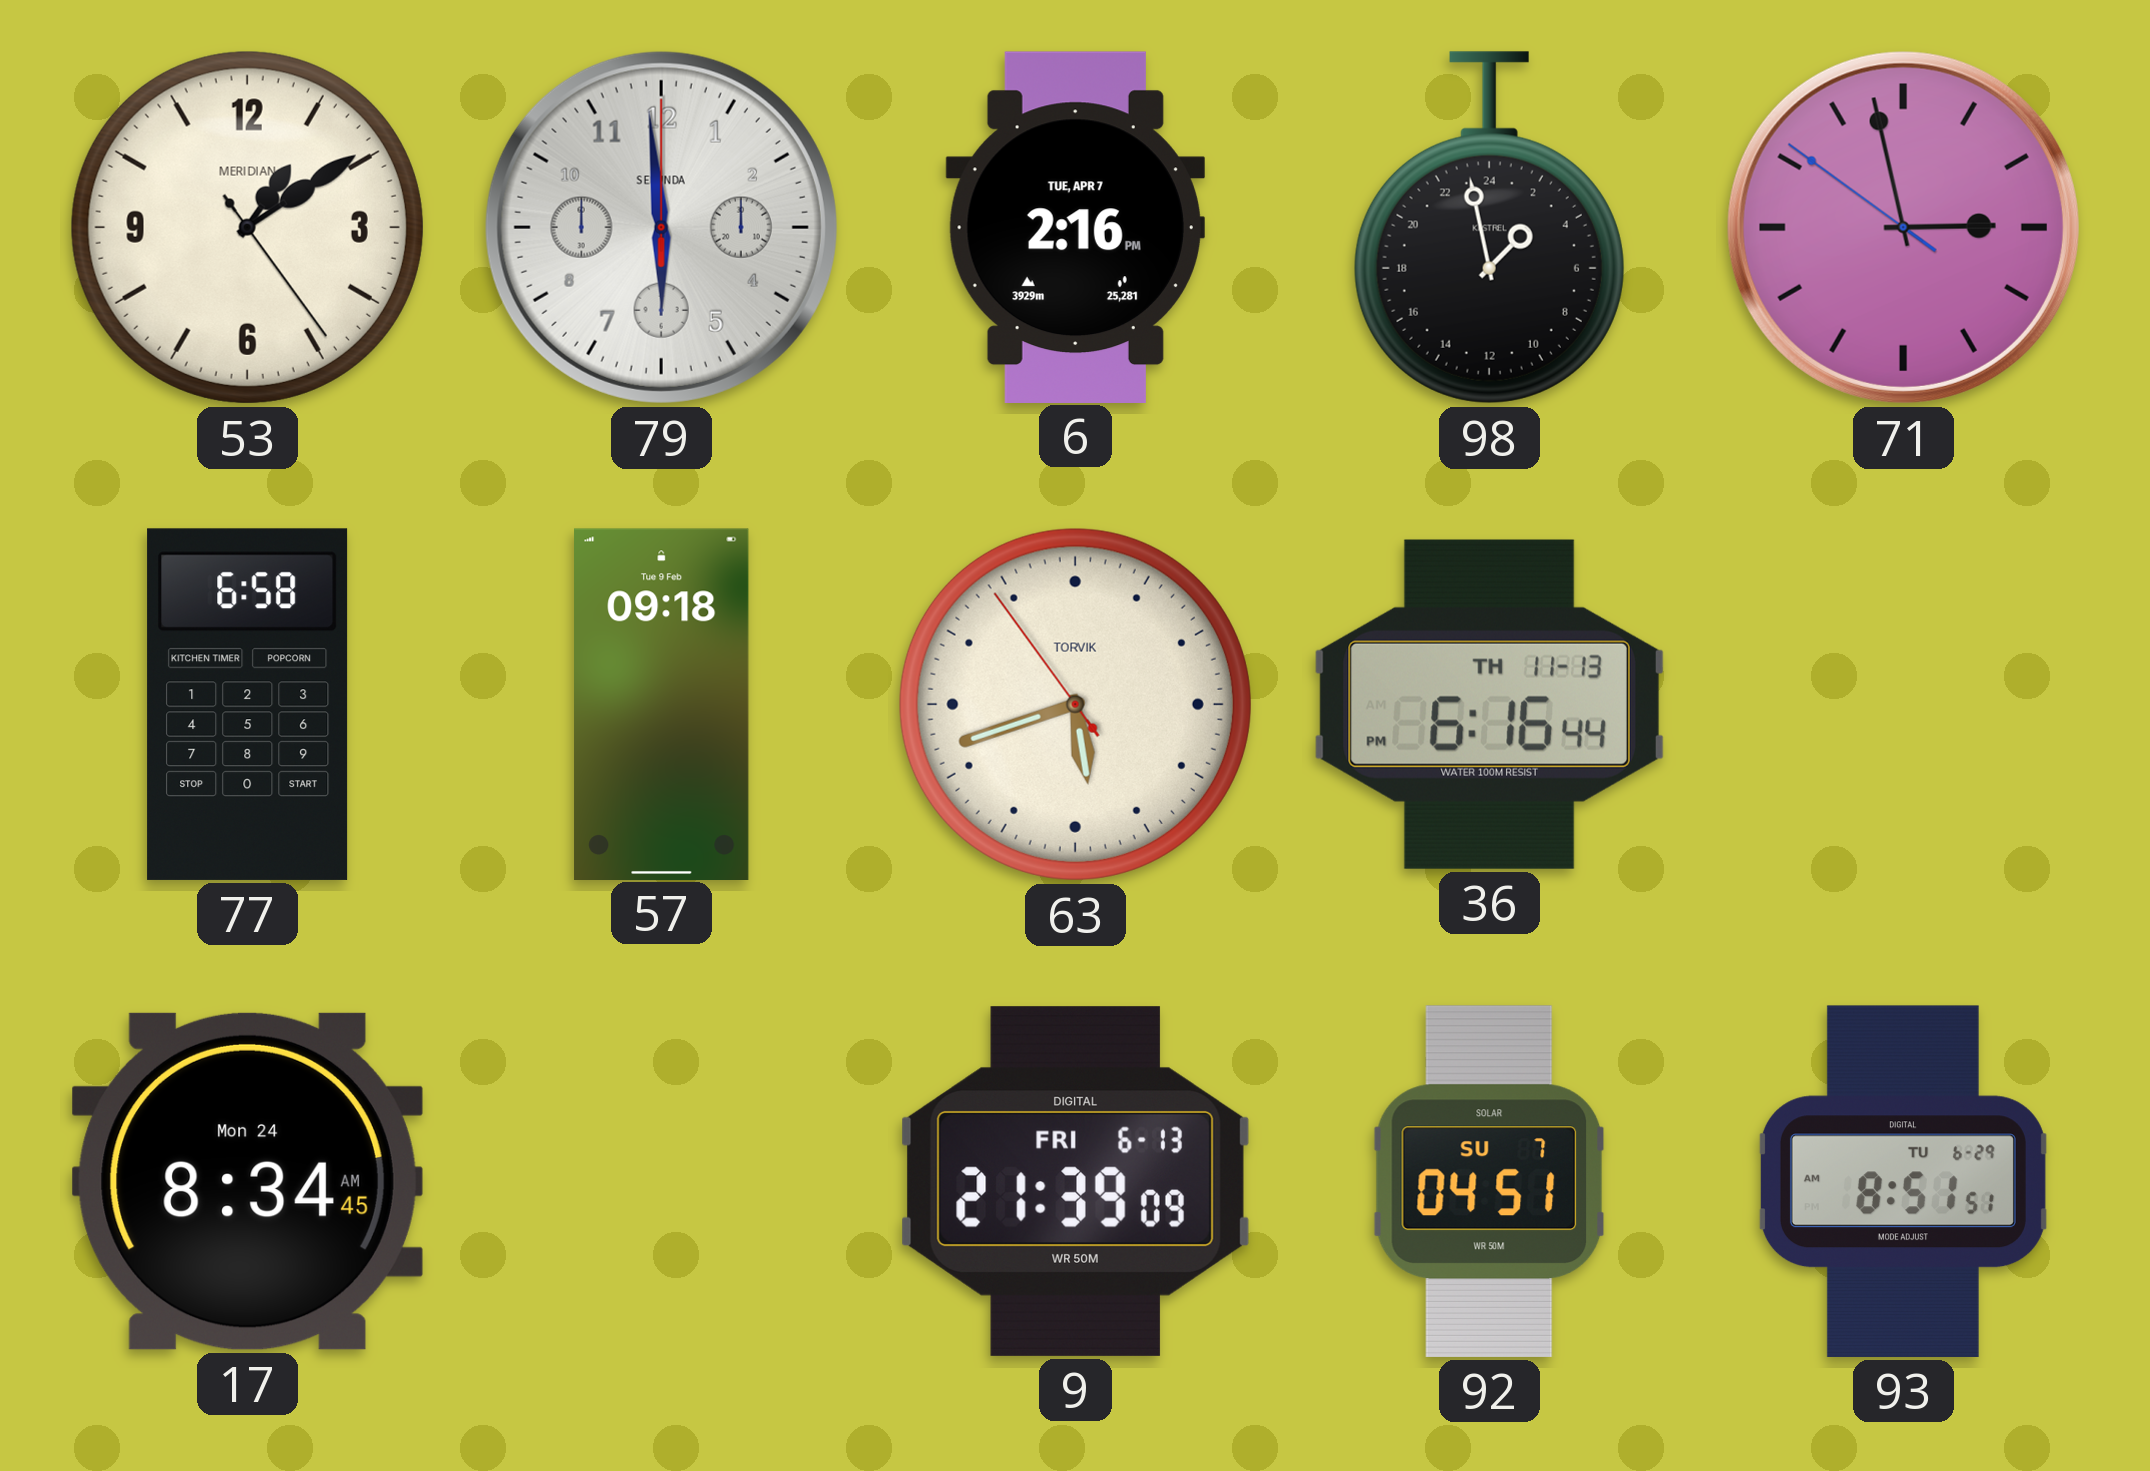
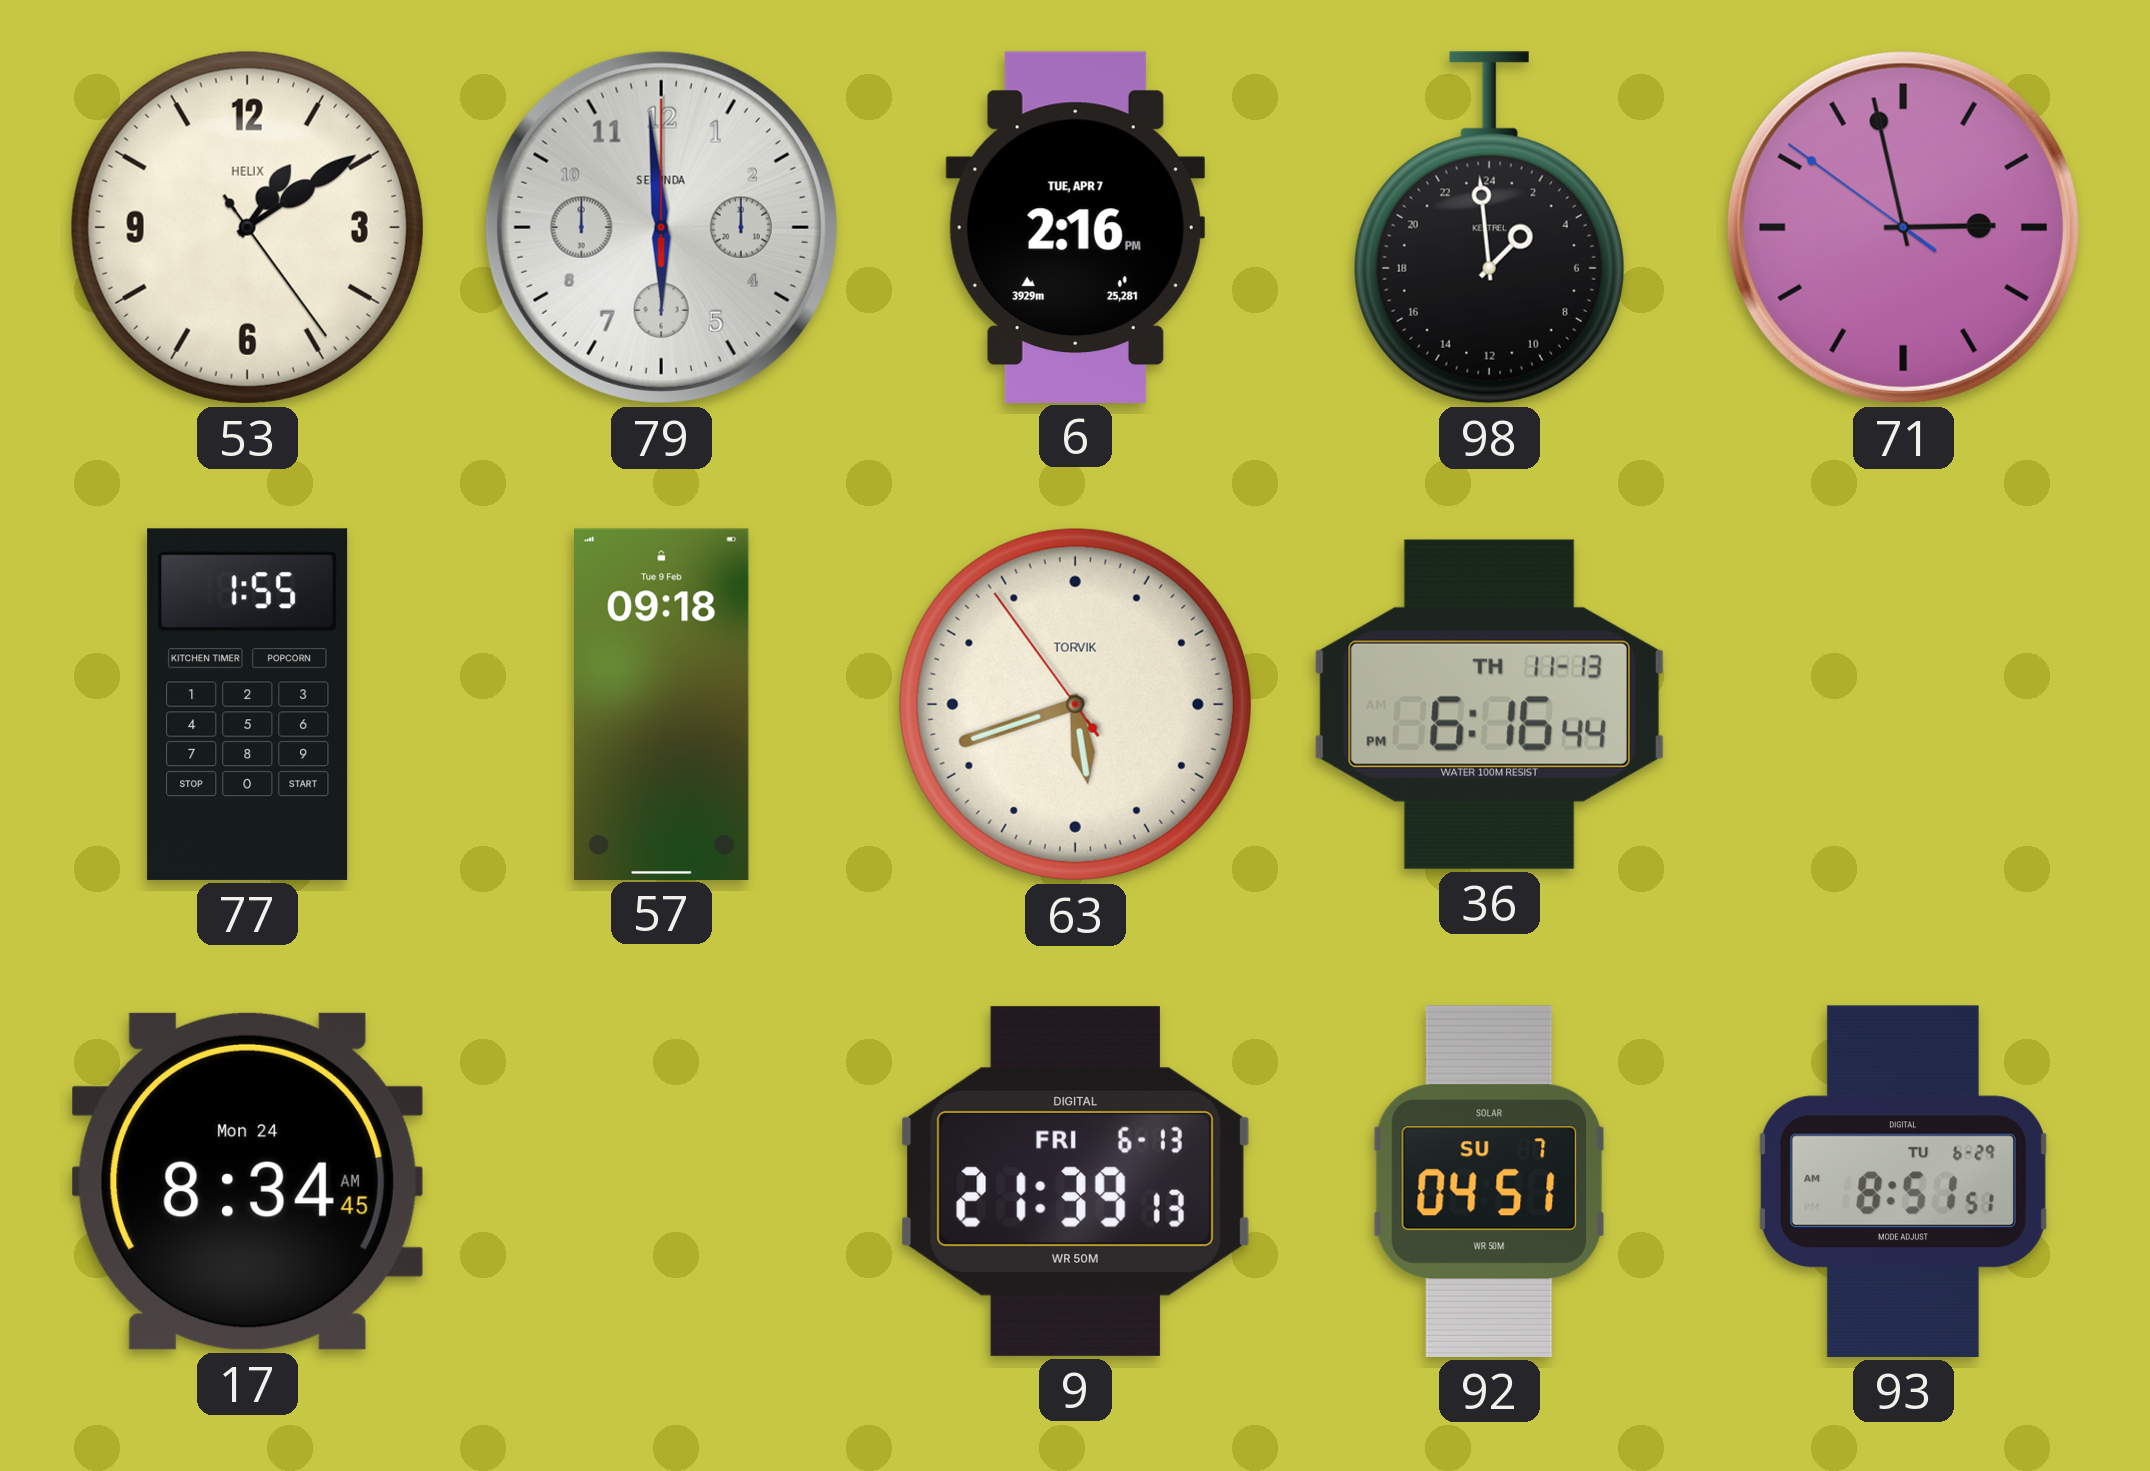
53 brand: MERIDIAN -> HELIX
98: 2:58 -> 2:59
77: 6:58 -> 1:55
9: 21:39:09 -> 21:39:13
